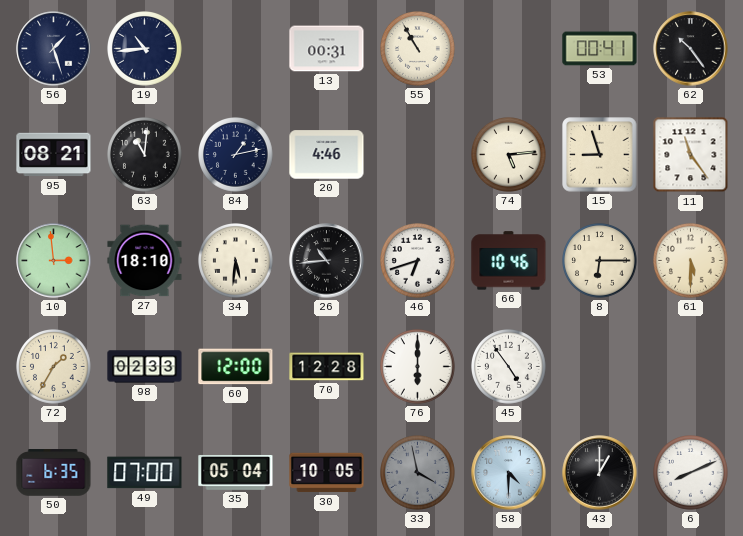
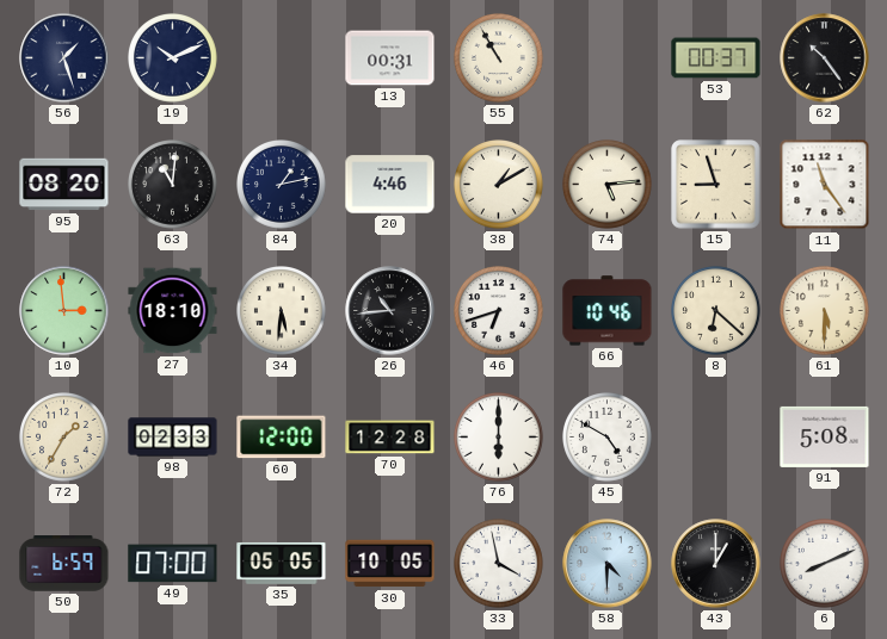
19: 10:44 -> 10:11
53: 00:41 -> 00:37
95: 08:21 -> 08:20
38: none -> 1:10
8: 6:15 -> 6:22
45: 4:54 -> 4:50
91: none -> 5:08
50: 6:35 -> 6:59
35: 05:04 -> 05:05
33 dial: grey -> white
